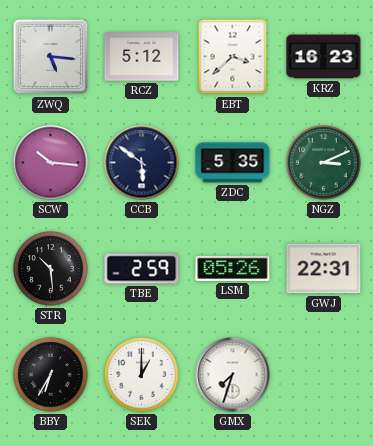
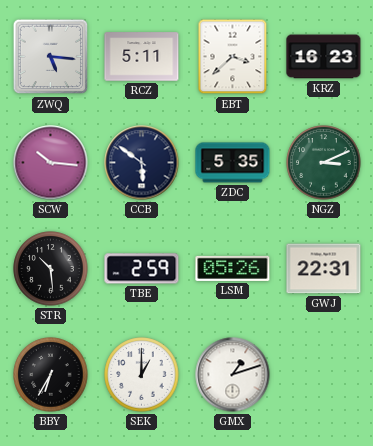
RCZ: 5:12 -> 5:11
GMX: 7:33 -> 1:12
